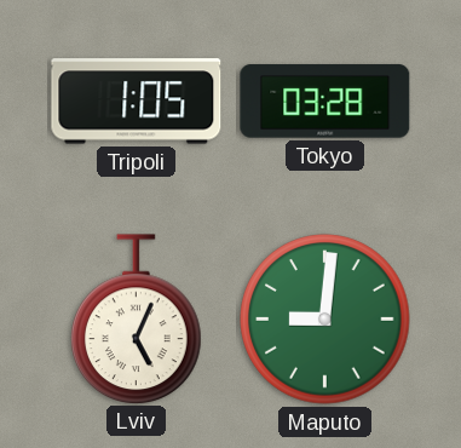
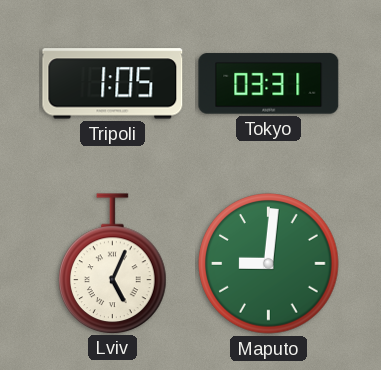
Tokyo: 03:28 -> 03:31
